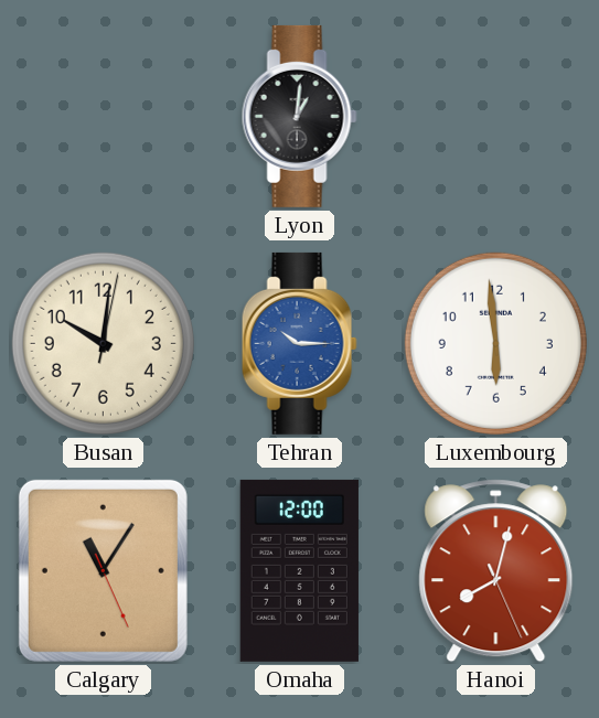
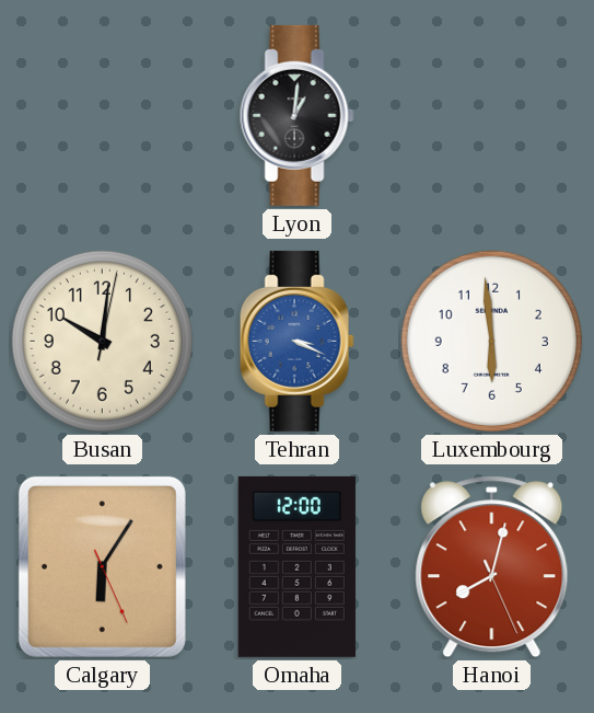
Tehran: 10:15 -> 3:19
Calgary: 11:05 -> 6:05
